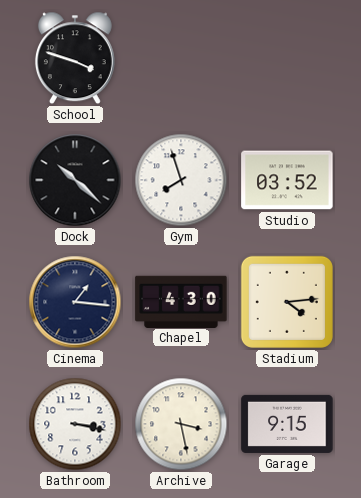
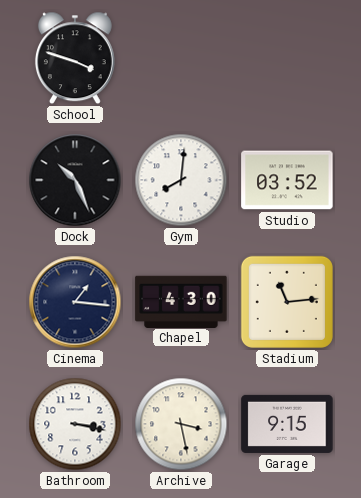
Dock: 10:22 -> 10:26
Gym: 7:57 -> 8:01
Stadium: 4:14 -> 11:14
